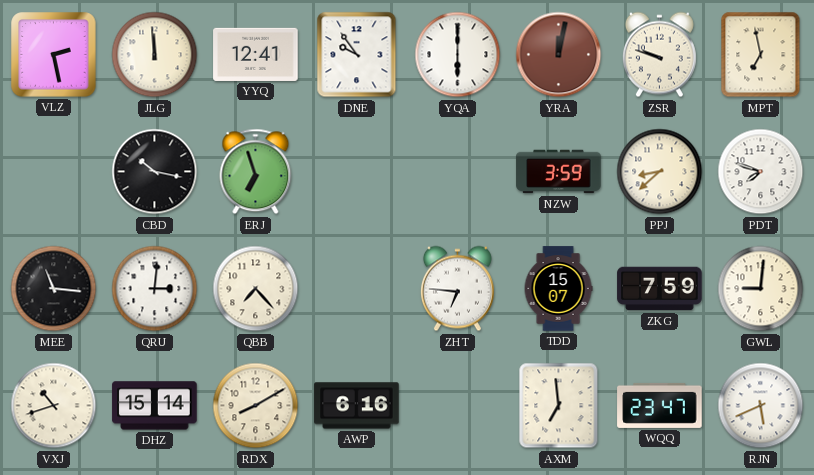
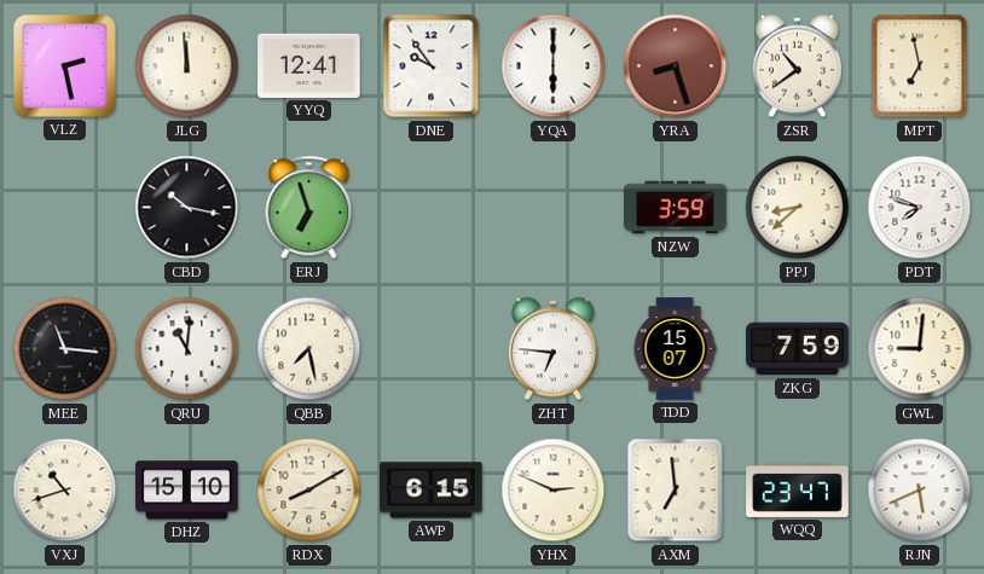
YRA: 12:02 -> 8:27
ZSR: 9:48 -> 10:39
QRU: 3:01 -> 11:01
QBB: 7:23 -> 7:28
DHZ: 15:14 -> 15:10
AWP: 6:16 -> 6:15
YHX: none -> 2:49
